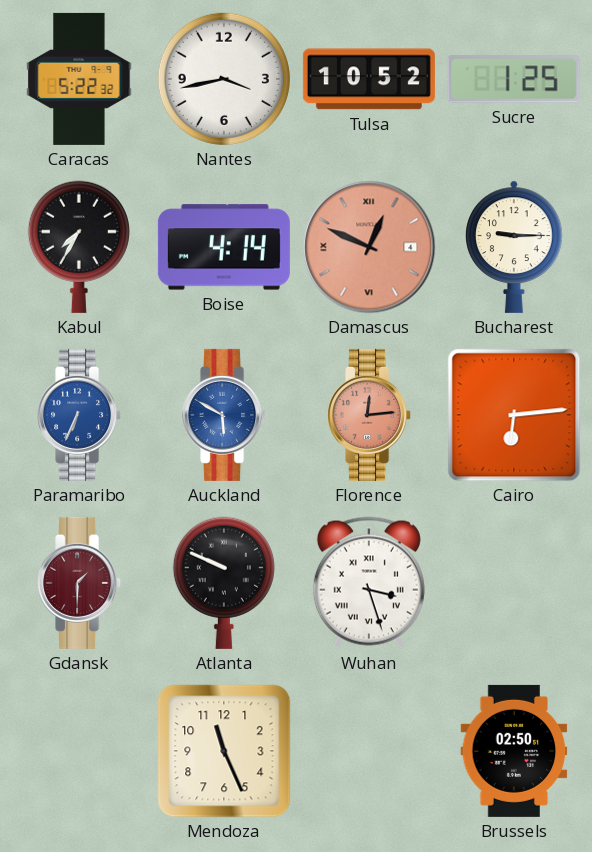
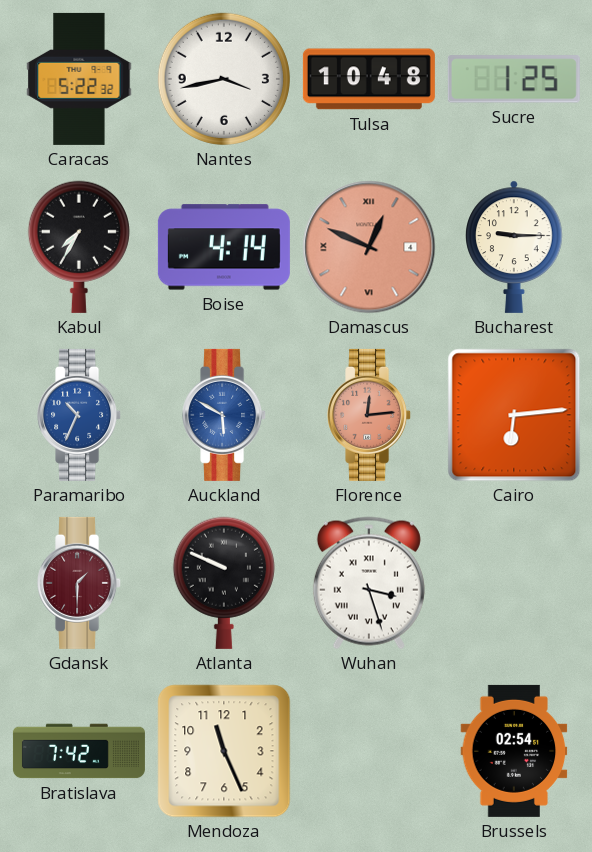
Tulsa: 10:52 -> 10:48
Paramaribo: 6:34 -> 10:34
Bratislava: none -> 7:42
Brussels: 02:50 -> 02:54
